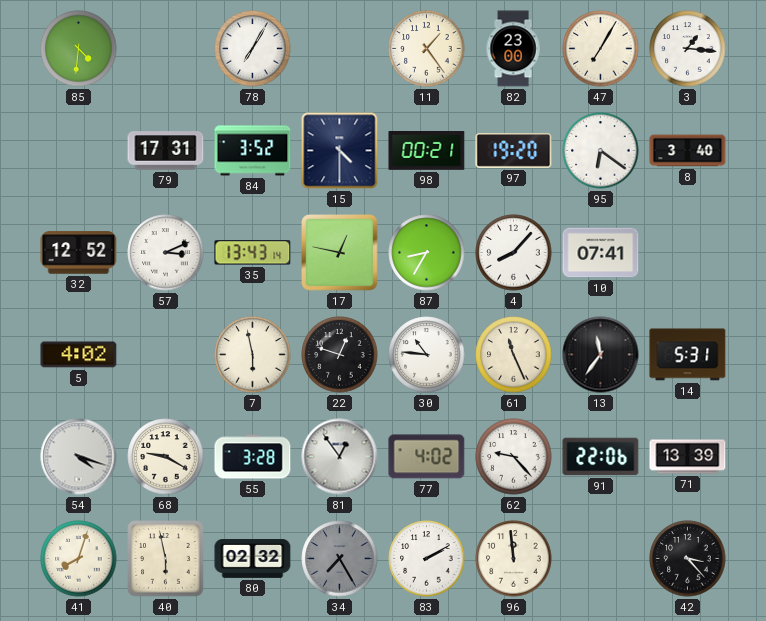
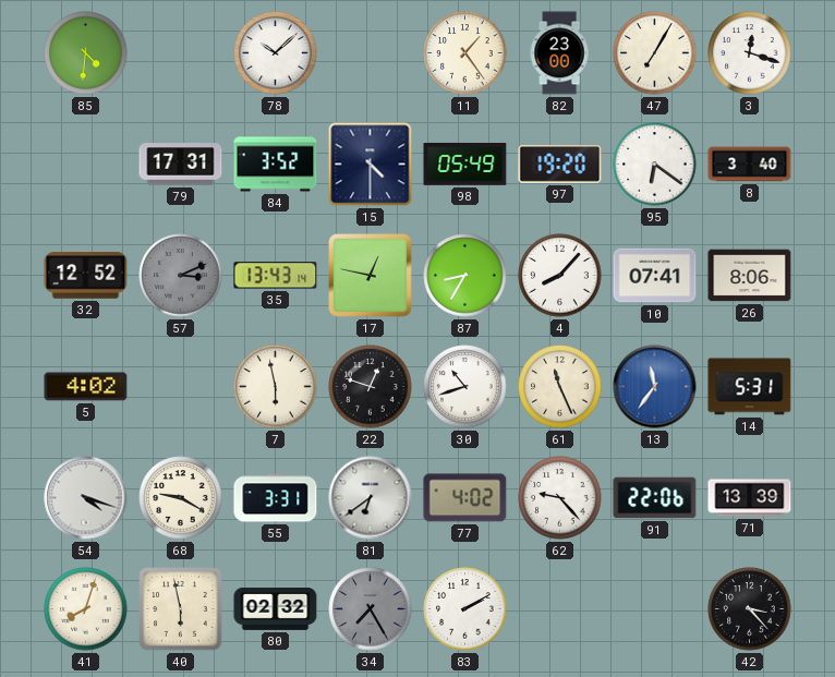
78: 7:05 -> 10:08
3: 1:16 -> 12:18
98: 00:21 -> 05:49
57 dial: white -> grey
26: none -> 8:06
30: 10:46 -> 10:42
13 dial: black -> blue
55: 3:28 -> 3:31
81: 12:54 -> 6:39
96: 11:59 -> none
